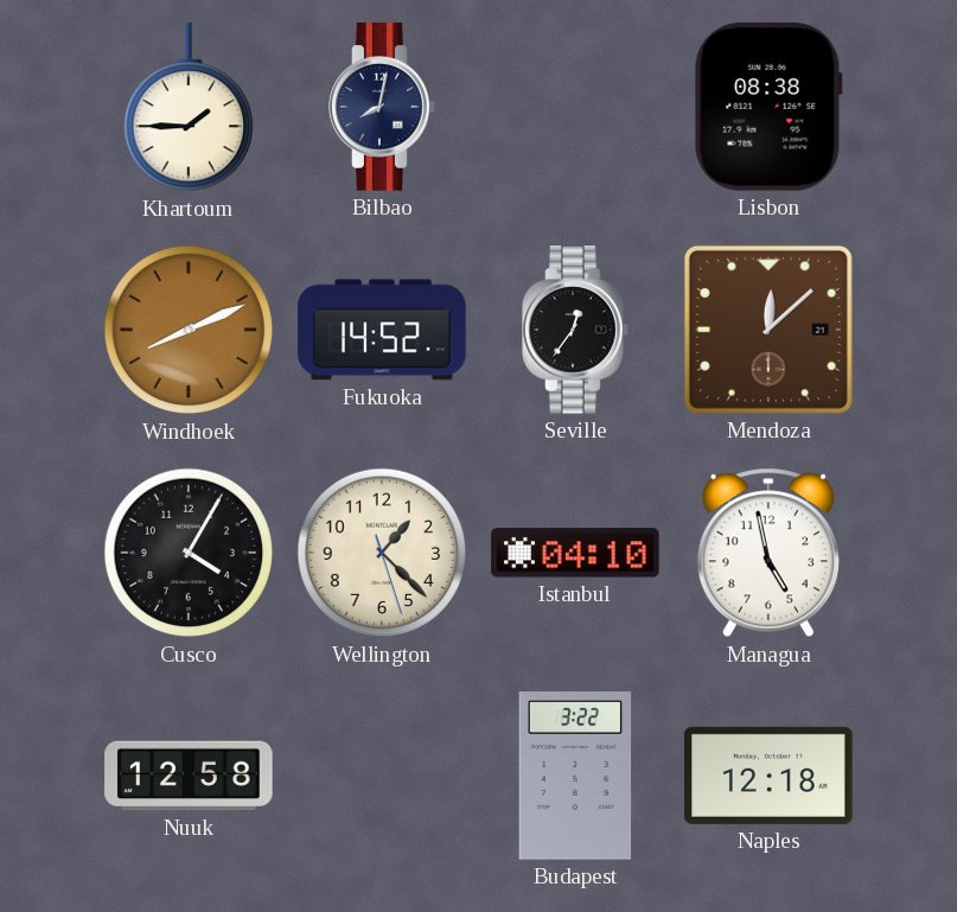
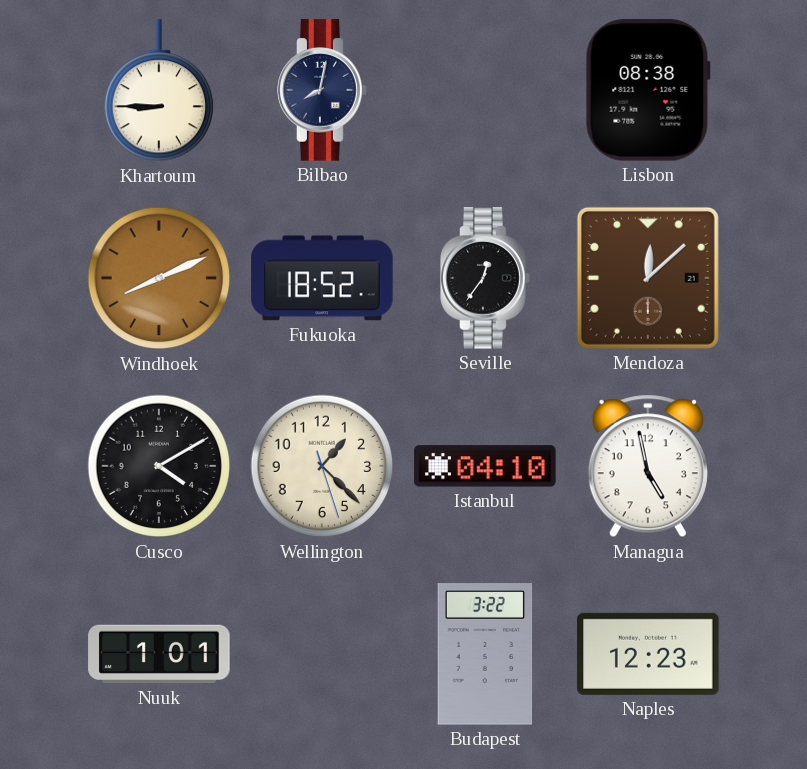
Khartoum: 1:45 -> 8:45
Fukuoka: 14:52 -> 18:52
Cusco: 4:05 -> 4:10
Nuuk: 12:58 -> 1:01
Naples: 12:18 -> 12:23
